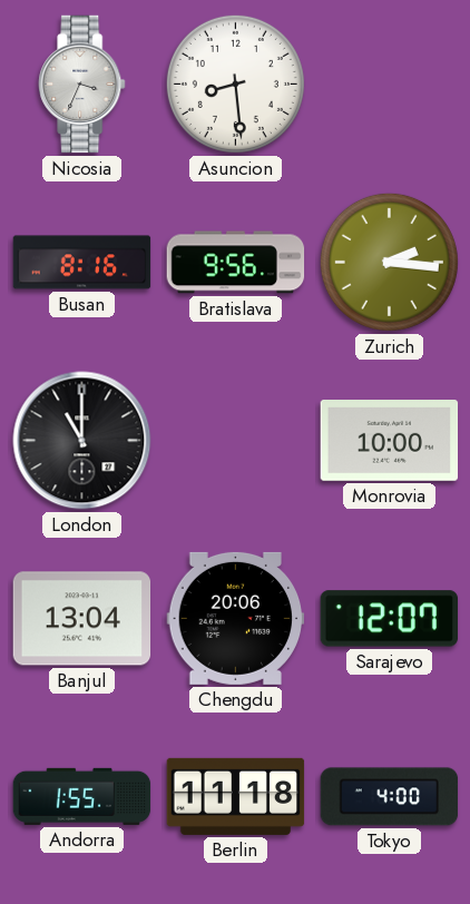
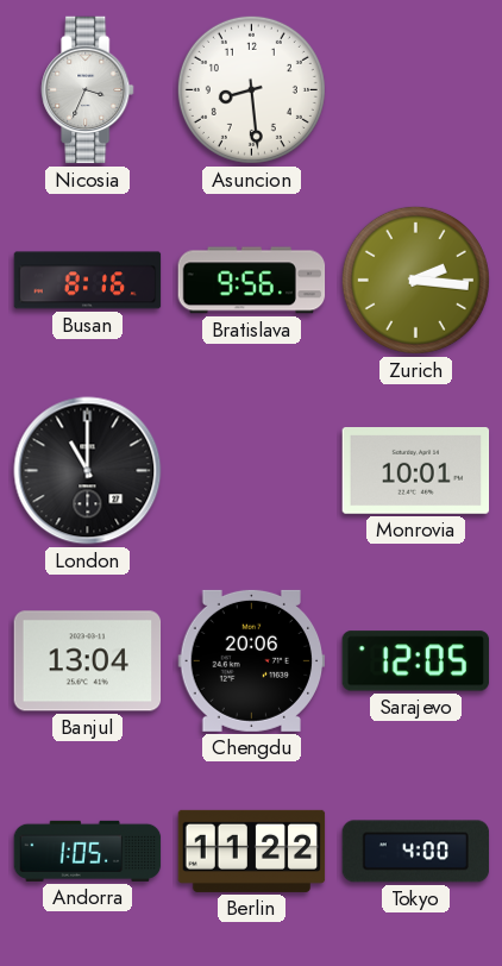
Monrovia: 10:00 -> 10:01
Sarajevo: 12:07 -> 12:05
Andorra: 1:55 -> 1:05
Berlin: 11:18 -> 11:22
